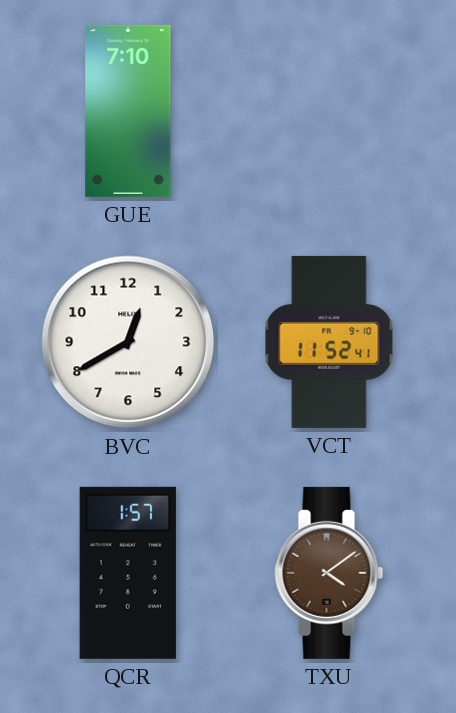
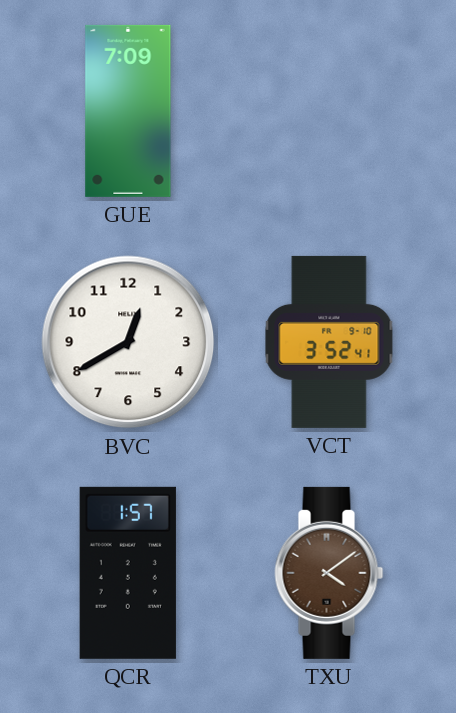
GUE: 7:10 -> 7:09
VCT: 11:52 -> 3:52
